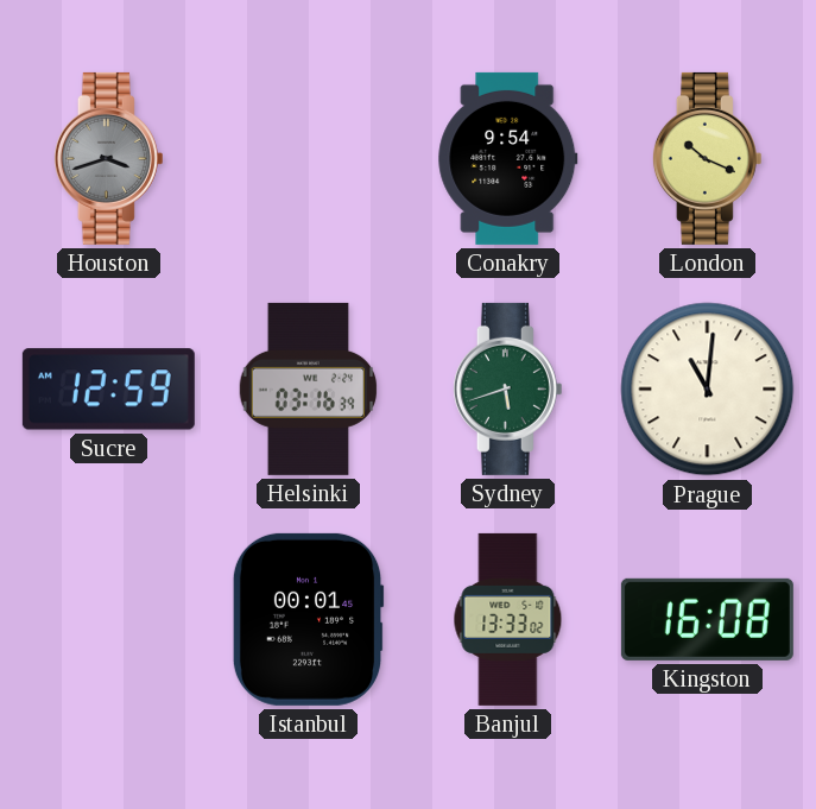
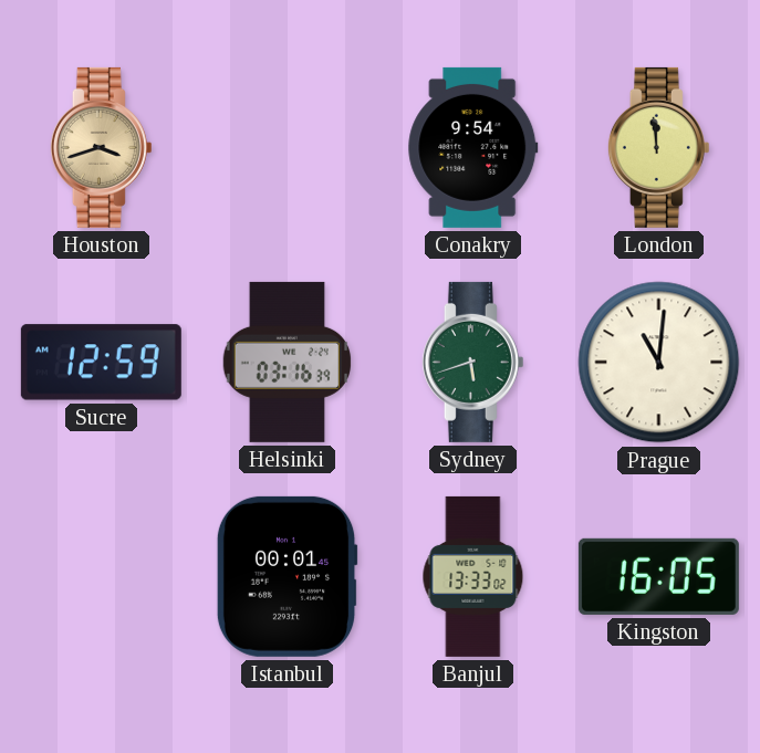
Houston dial: grey -> champagne
London: 10:19 -> 11:59
Kingston: 16:08 -> 16:05
